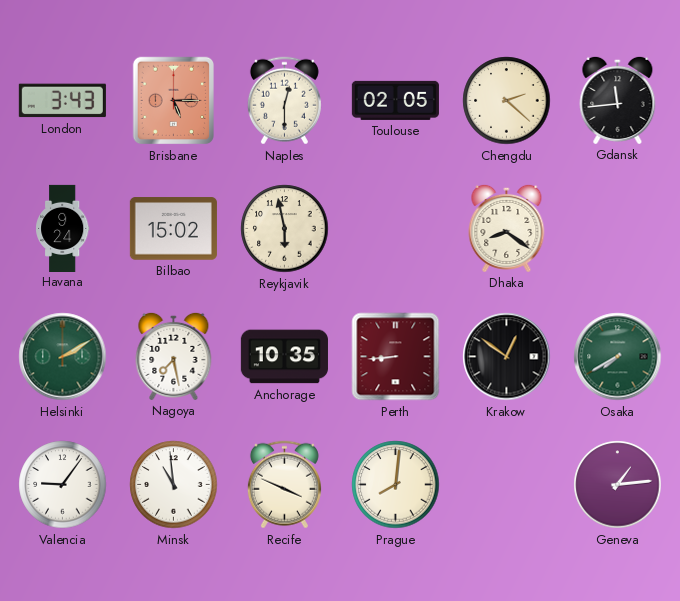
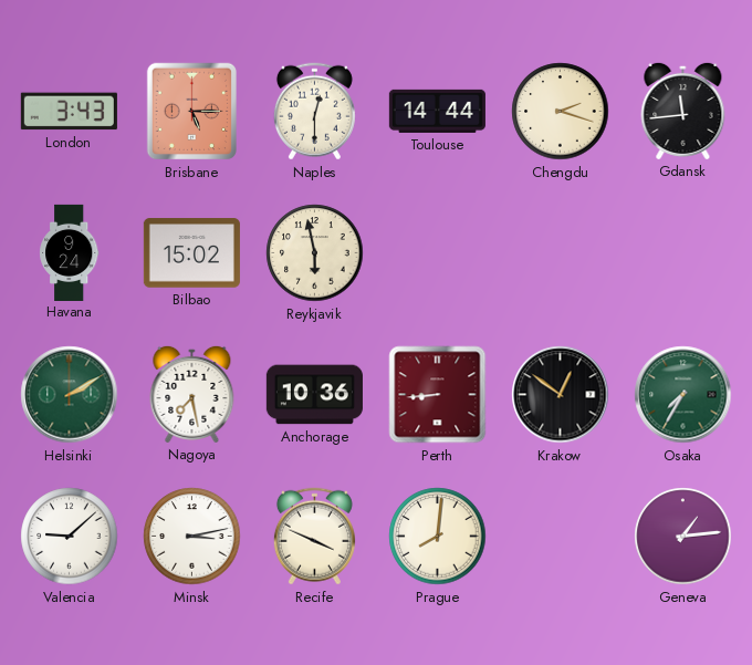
Toulouse: 02:05 -> 14:44
Chengdu: 2:22 -> 2:18
Dhaka: 8:21 -> none
Anchorage: 10:35 -> 10:36
Osaka: 7:40 -> 7:35
Valencia: 9:06 -> 9:08
Minsk: 10:59 -> 3:13
